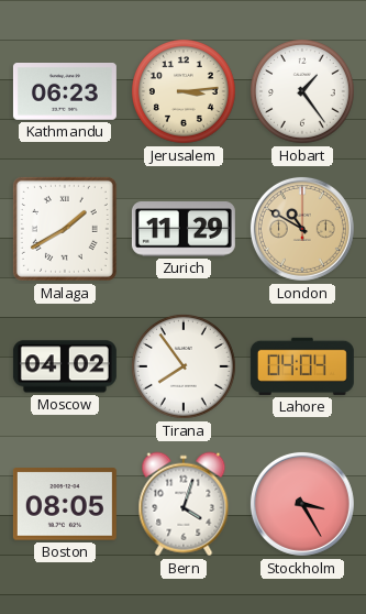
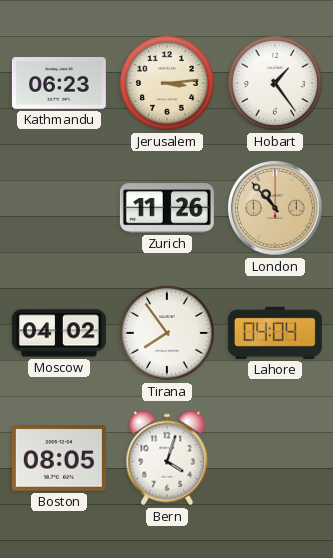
Malaga: 1:40 -> none
Zurich: 11:29 -> 11:26
London: 10:50 -> 10:53
Stockholm: 3:25 -> none
